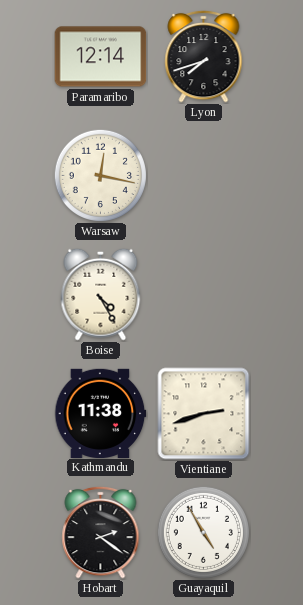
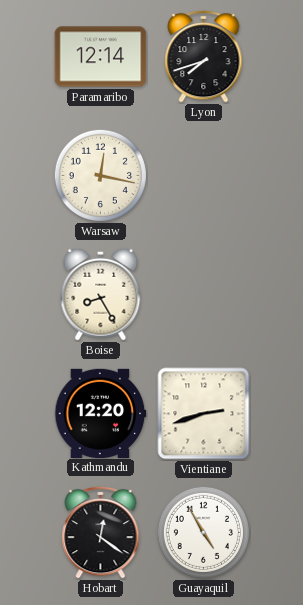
Boise: 4:25 -> 8:25
Kathmandu: 11:38 -> 12:20
Hobart: 2:21 -> 12:21
